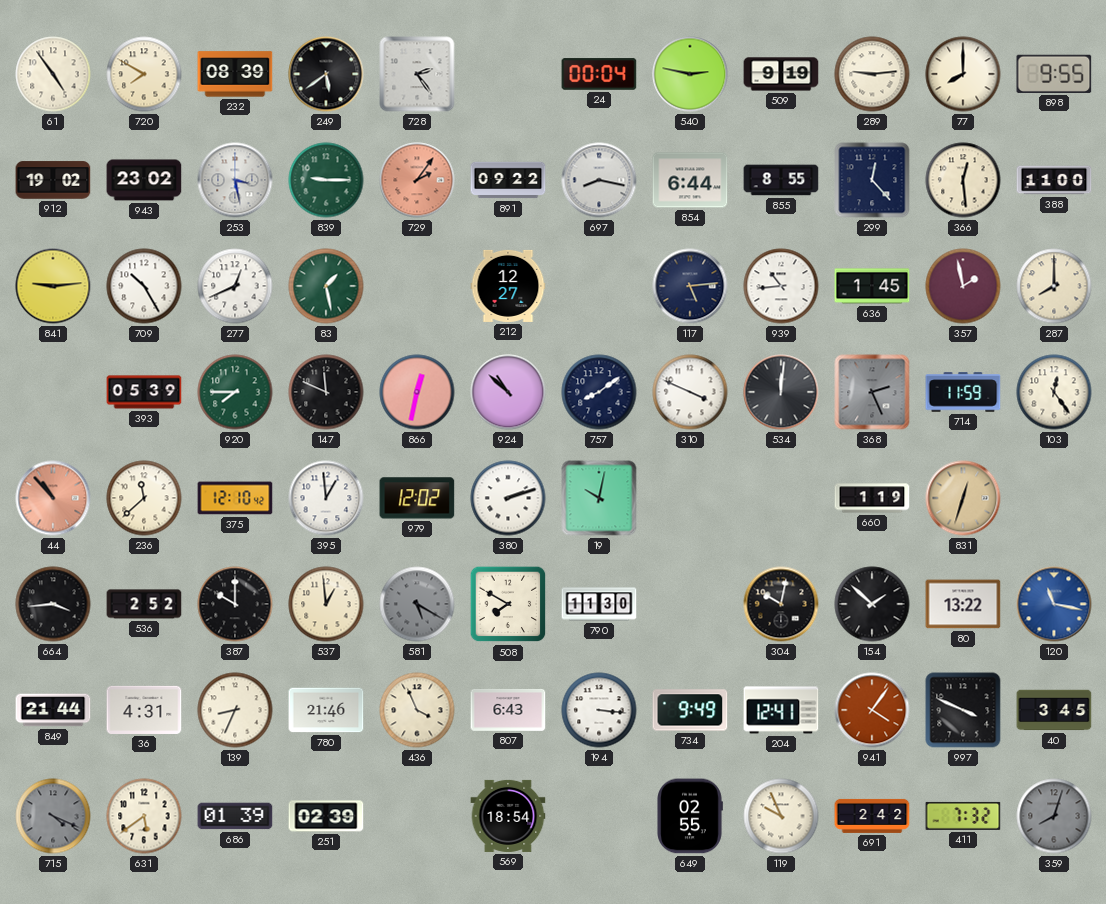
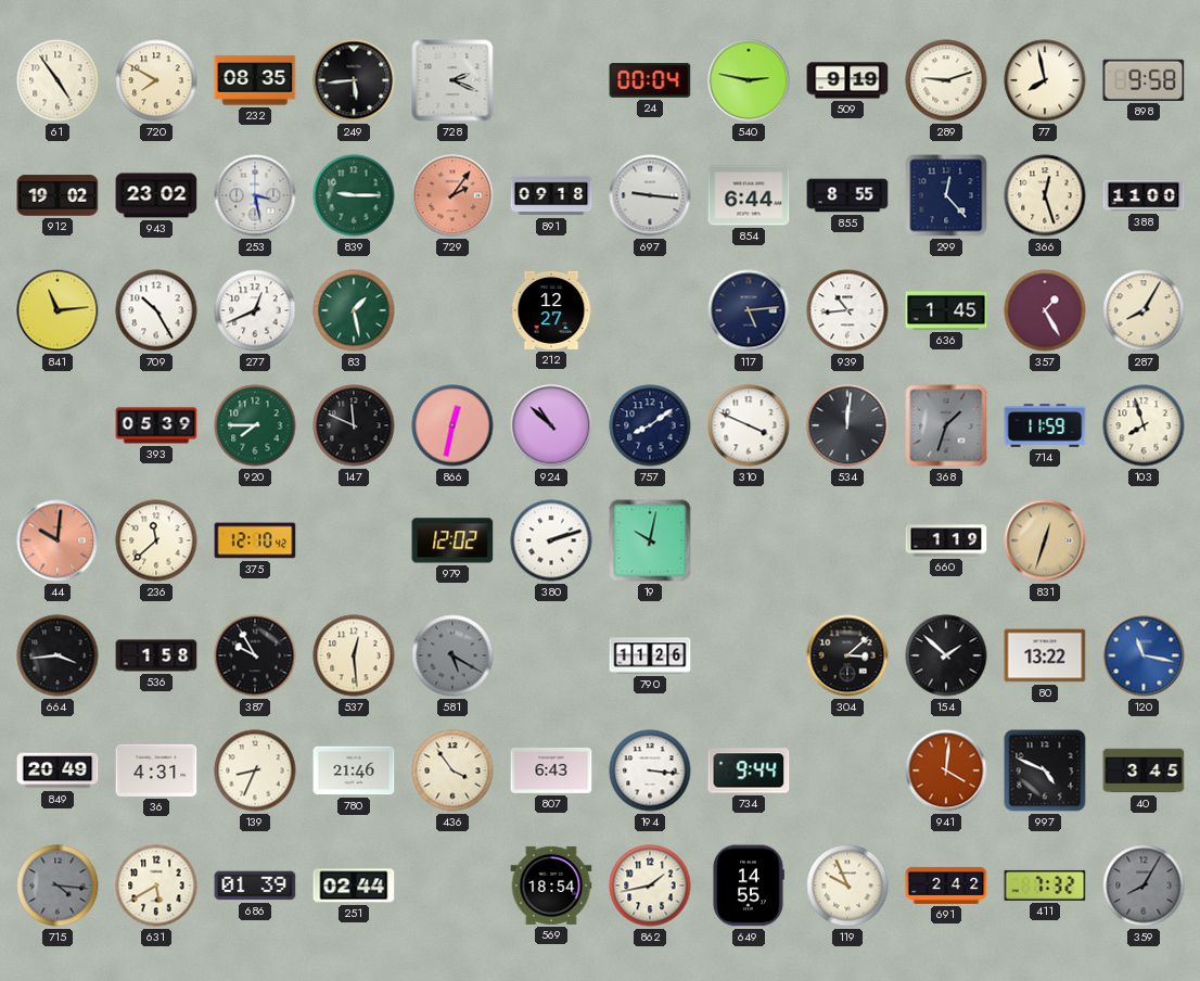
232: 08:39 -> 08:35
249: 5:39 -> 5:44
728: 2:24 -> 2:19
289: 9:14 -> 9:12
77: 8:00 -> 7:58
898: 9:55 -> 9:58
891: 09:22 -> 09:18
697: 8:17 -> 9:16
366: 12:29 -> 12:27
841: 9:14 -> 11:14
357: 1:58 -> 1:25
287: 8:00 -> 8:05
368: 2:26 -> 1:33
103: 12:24 -> 7:57
44: 10:53 -> 10:01
395: 12:59 -> none
536: 2:52 -> 1:58
387: 10:00 -> 9:55
537: 12:59 -> 12:29
508: 7:50 -> none
790: 11:30 -> 11:26
304: 10:02 -> 3:08
849: 21:44 -> 20:49
436: 3:56 -> 3:54
734: 9:49 -> 9:44
204: 12:41 -> none
941: 4:06 -> 4:01
997: 3:49 -> 4:49
715: 4:19 -> 4:16
631: 5:39 -> 5:40
251: 02:39 -> 02:44
862: none -> 1:43
649: 02:55 -> 14:55
359: 8:03 -> 8:05
